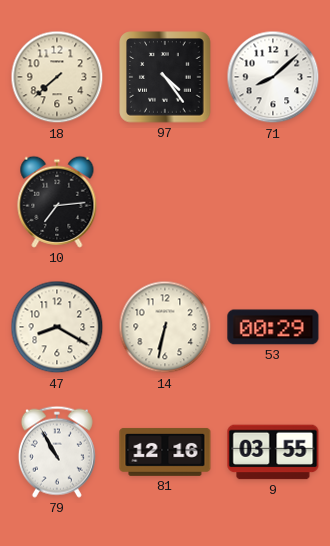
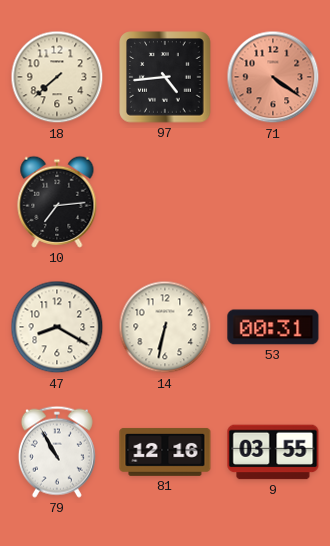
97: 4:24 -> 4:44
71: 8:08 -> 4:21
71 dial: white -> salmon
53: 00:29 -> 00:31
